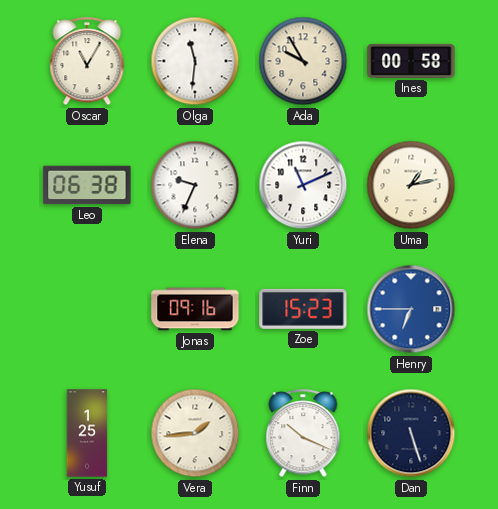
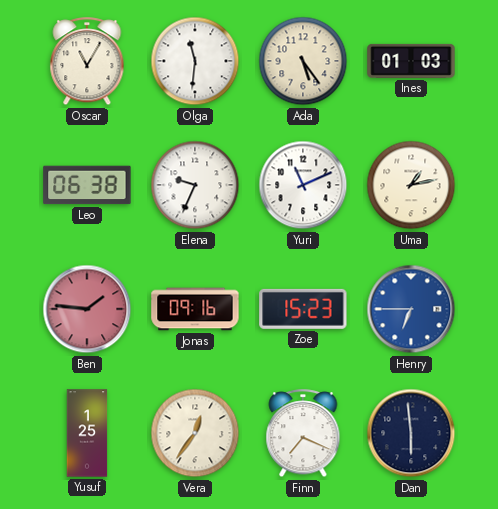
Ada: 9:55 -> 5:24
Ines: 00:58 -> 01:03
Ben: none -> 1:46
Vera: 1:44 -> 12:36
Finn: 10:19 -> 7:19
Dan: 5:27 -> 5:59
